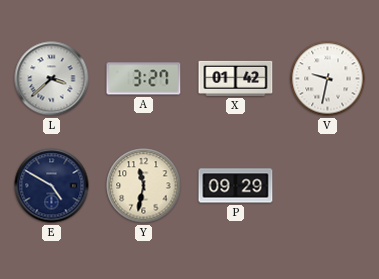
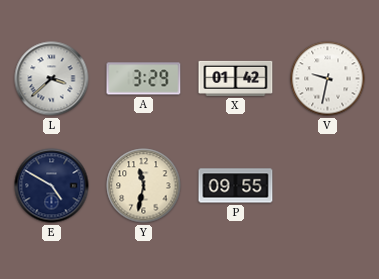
A: 3:27 -> 3:29
P: 09:29 -> 09:55
